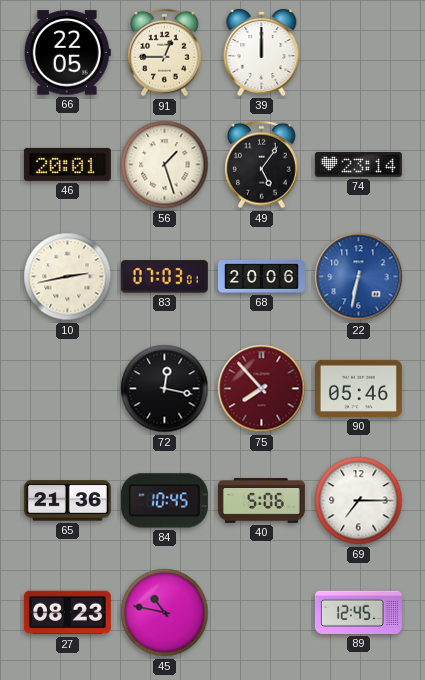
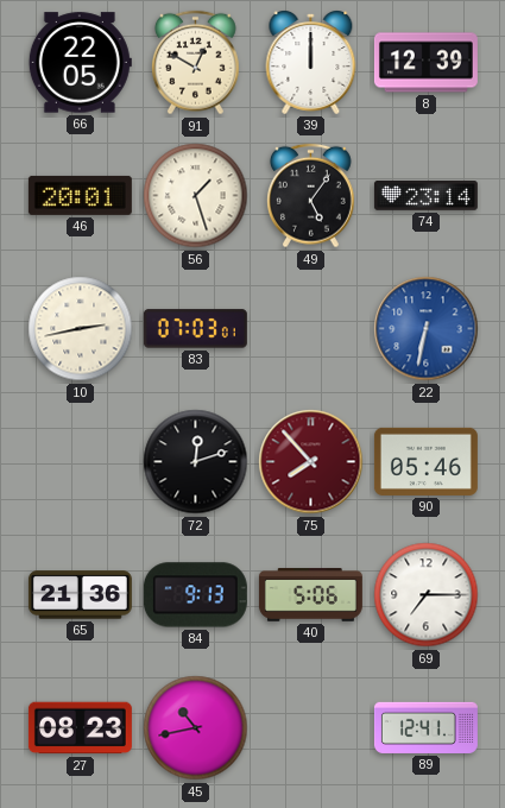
91: 12:45 -> 12:50
8: none -> 12:39
68: 20:06 -> none
72: 12:17 -> 12:12
84: 10:45 -> 9:13
45: 10:47 -> 10:43
89: 12:45 -> 12:41
